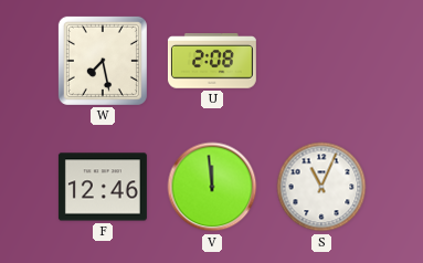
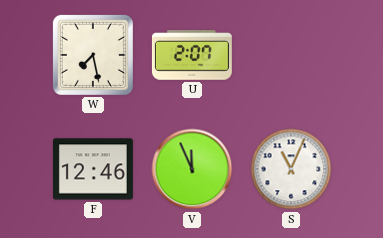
U: 2:08 -> 2:07
V: 11:59 -> 11:56
